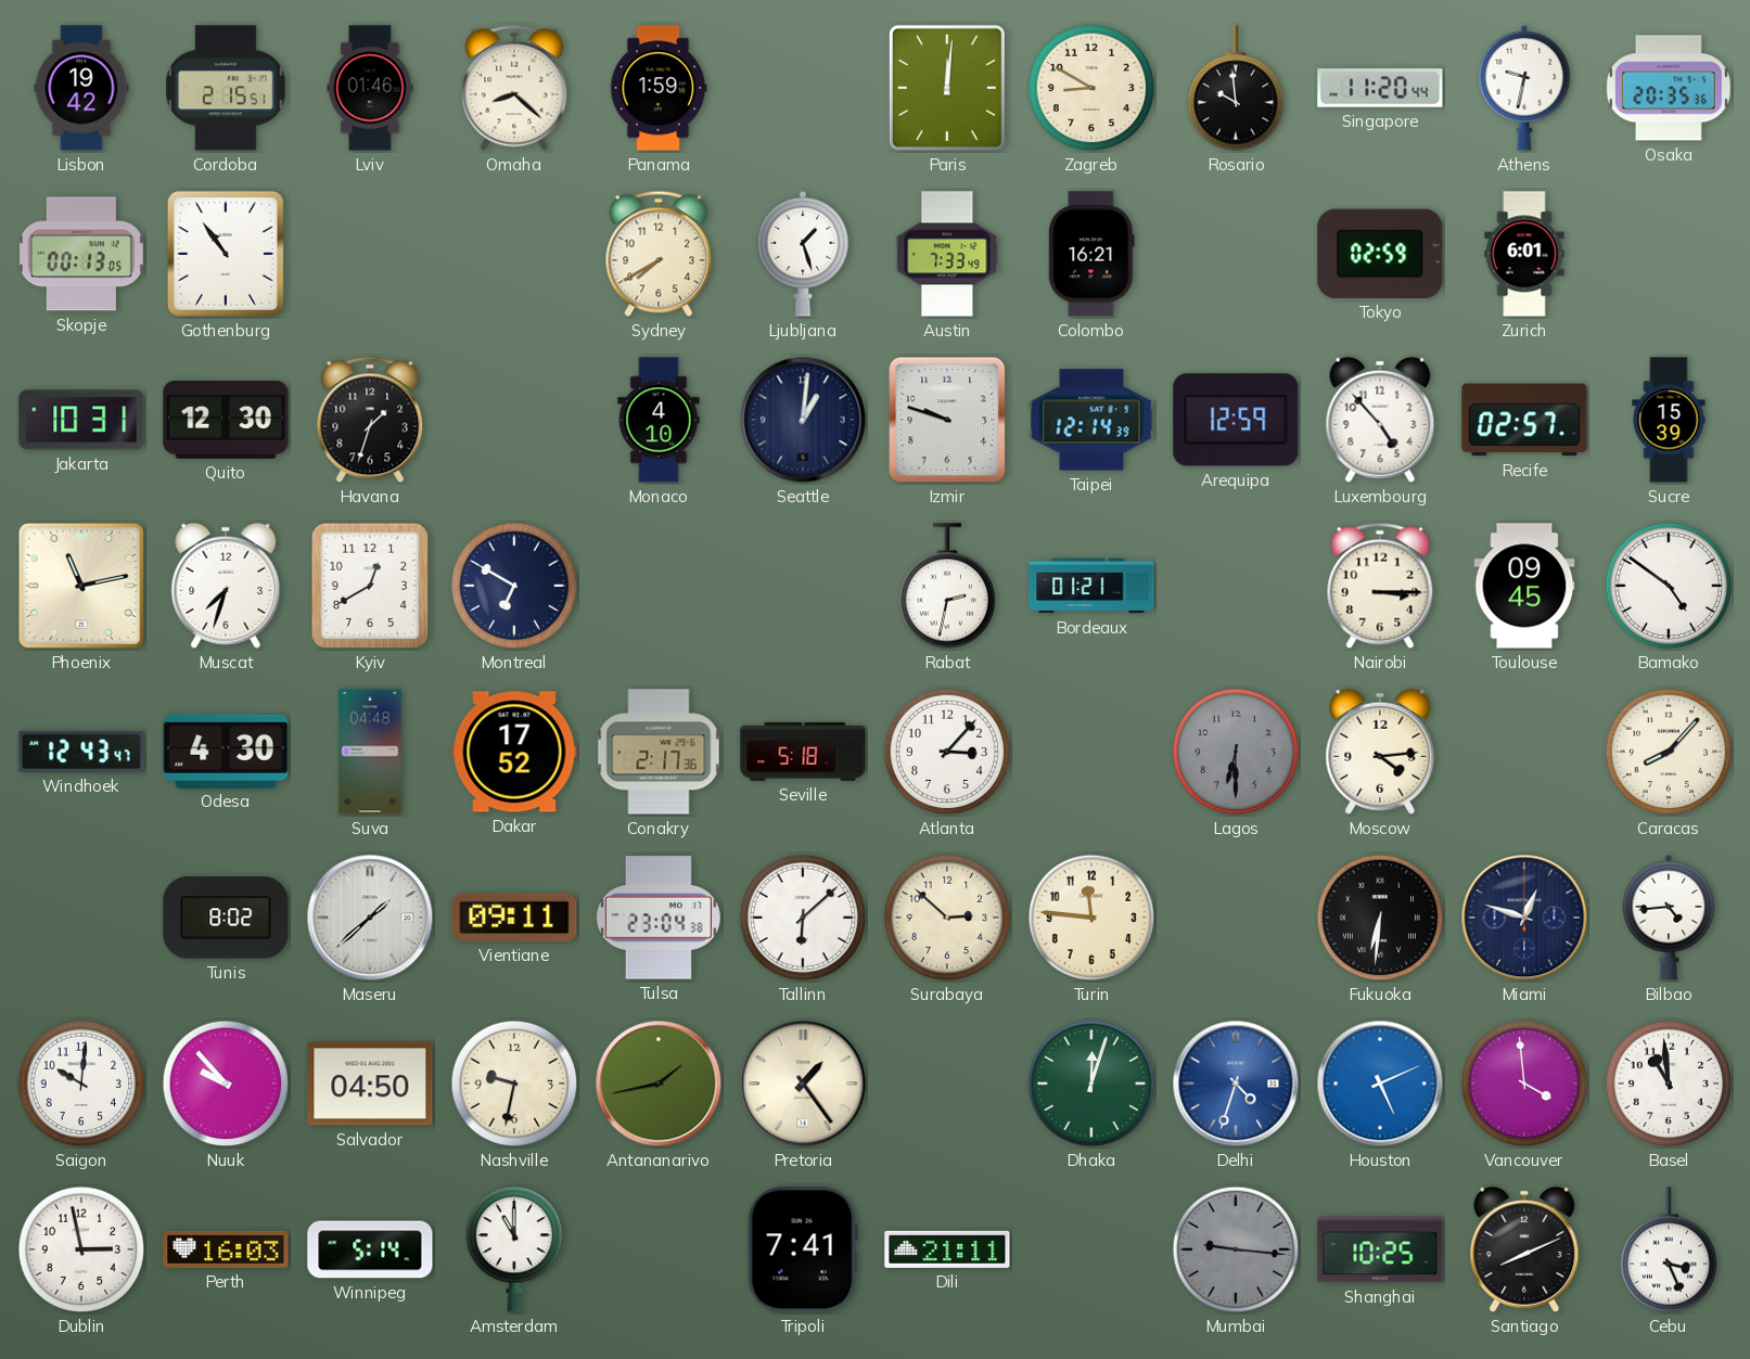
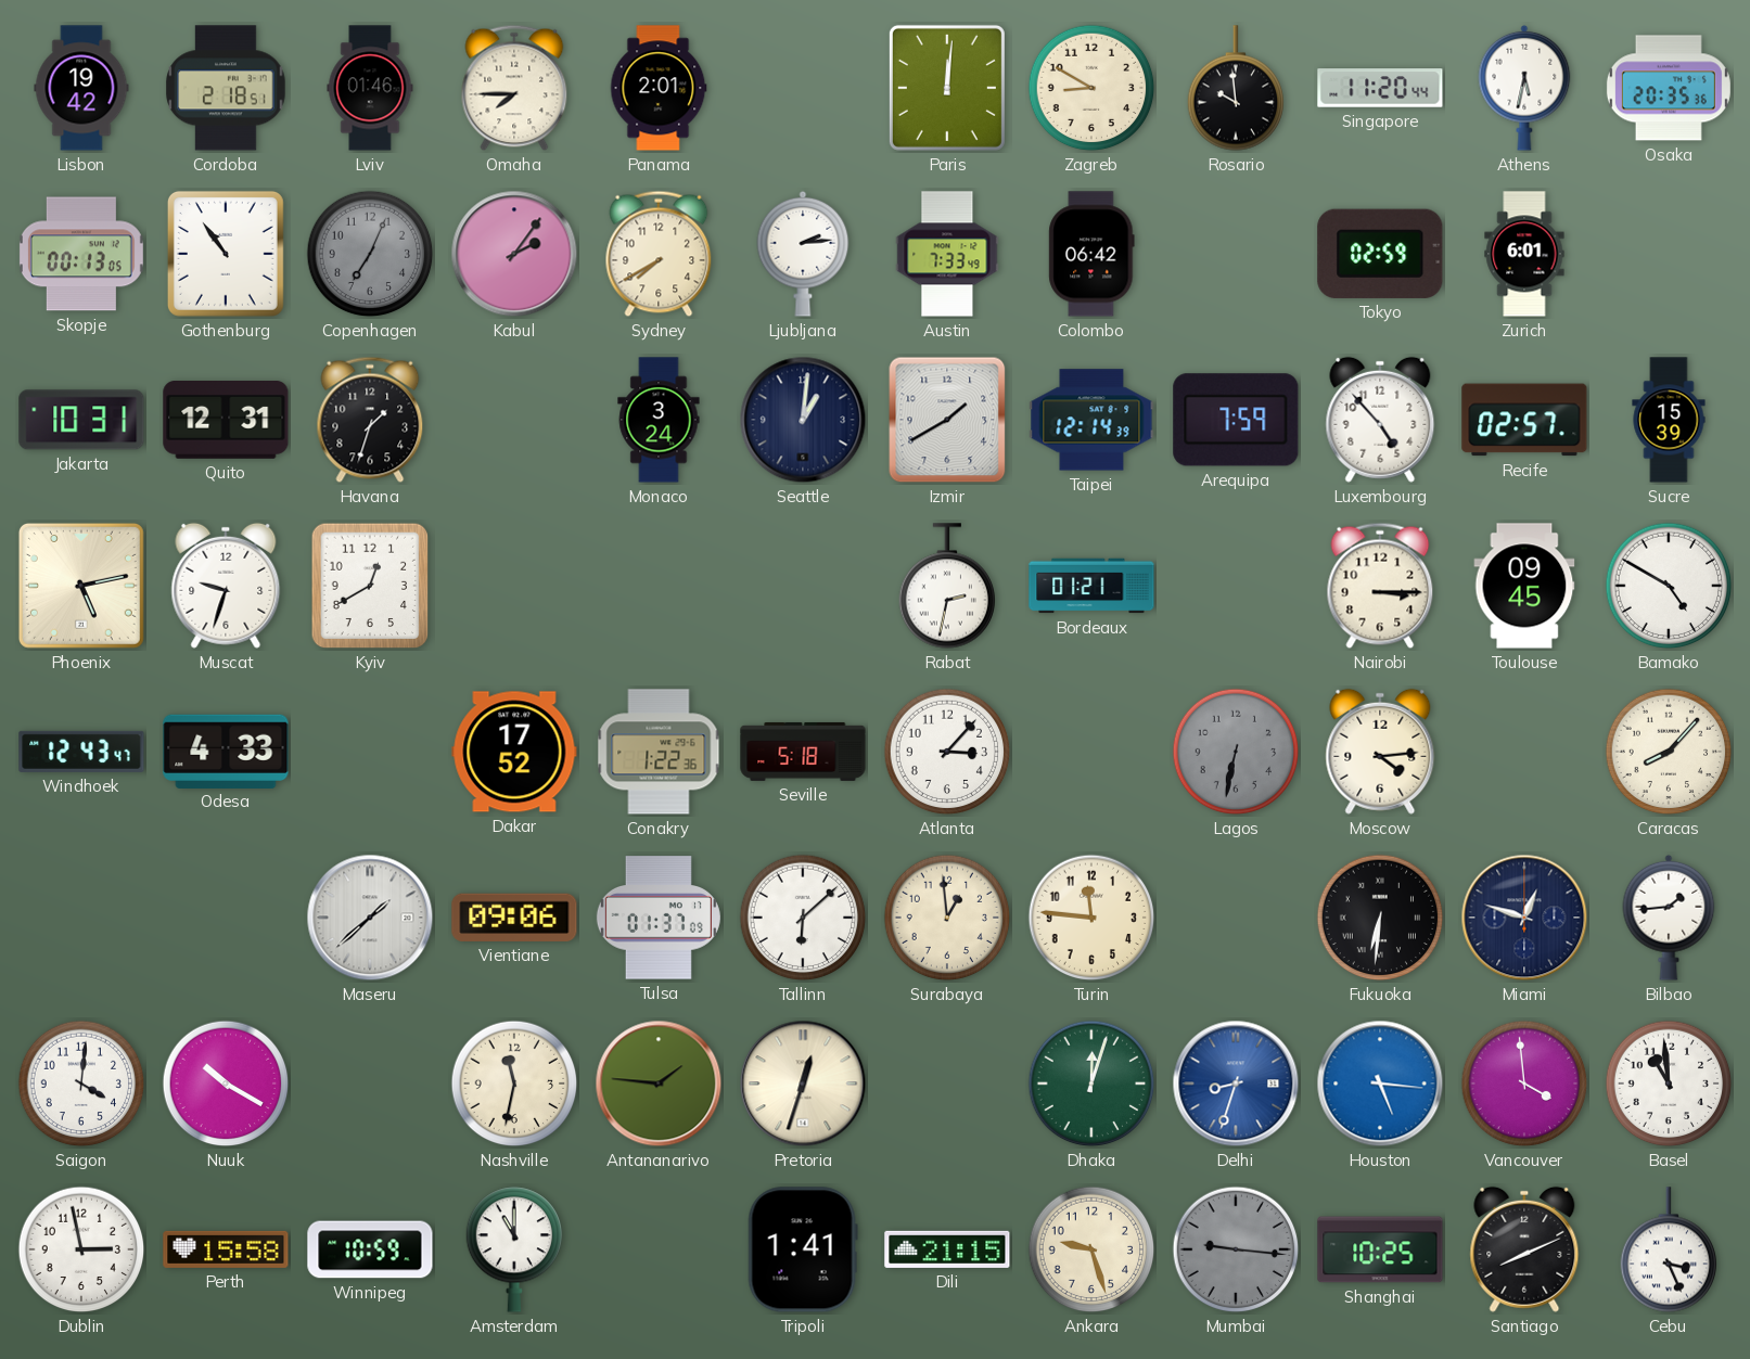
Cordoba: 2:15 -> 2:18
Omaha: 8:22 -> 7:45
Panama: 1:59 -> 2:01
Athens: 9:32 -> 5:32
Copenhagen: none -> 7:04
Kabul: none -> 2:06
Ljubljana: 1:27 -> 2:14
Colombo: 16:21 -> 06:42
Quito: 12:30 -> 12:31
Monaco: 4:10 -> 3:24
Izmir: 9:48 -> 1:40
Arequipa: 12:59 -> 7:59
Phoenix: 11:13 -> 5:13
Muscat: 7:33 -> 9:33
Montreal: 6:50 -> none
Bamako: 4:51 -> 4:50
Odesa: 4:30 -> 4:33
Suva: 04:48 -> none
Conakry: 2:17 -> 1:22
Lagos: 6:30 -> 6:32
Tunis: 8:02 -> none
Vientiane: 09:11 -> 09:06
Tulsa: 23:04 -> 01:37
Surabaya: 2:52 -> 12:59
Bilbao: 4:44 -> 1:44
Saigon: 10:01 -> 4:01
Nuuk: 9:53 -> 10:20
Salvador: 04:50 -> none
Nashville: 9:32 -> 11:32
Antananarivo: 1:43 -> 1:46
Pretoria: 1:24 -> 12:33
Delhi: 4:33 -> 8:33
Houston: 5:11 -> 5:16
Perth: 16:03 -> 15:58
Winnipeg: 5:14 -> 10:59
Tripoli: 7:41 -> 1:41
Dili: 21:11 -> 21:15
Ankara: none -> 9:27
